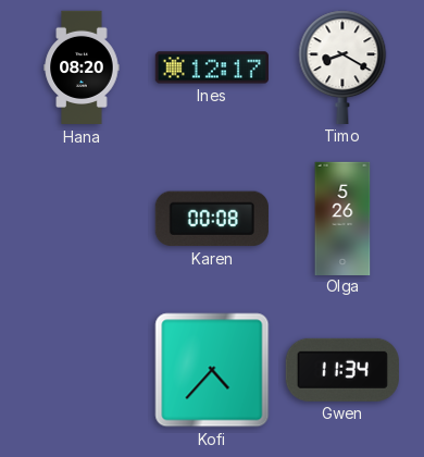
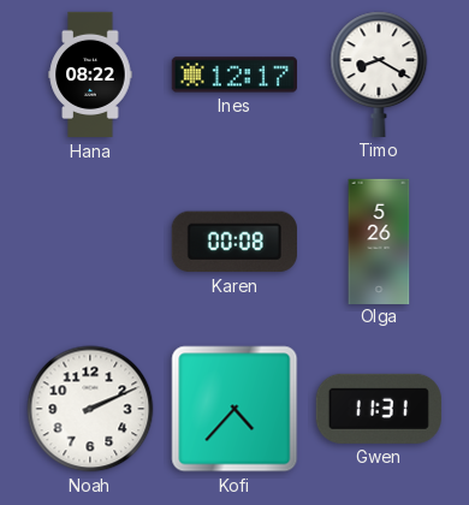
Hana: 08:20 -> 08:22
Noah: none -> 2:11
Gwen: 11:34 -> 11:31
